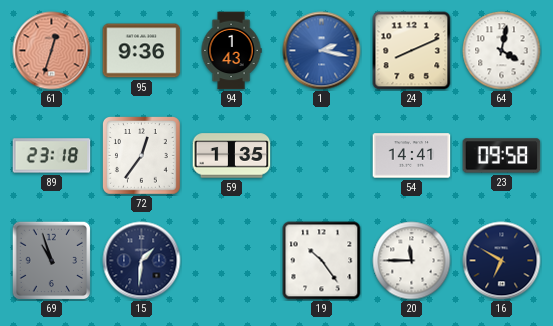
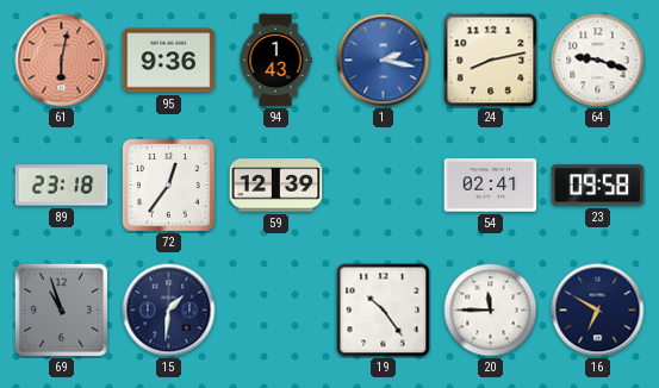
61: 12:33 -> 6:02
24: 8:11 -> 8:13
64: 4:02 -> 9:18
59: 1:35 -> 12:39
54: 14:41 -> 02:41
